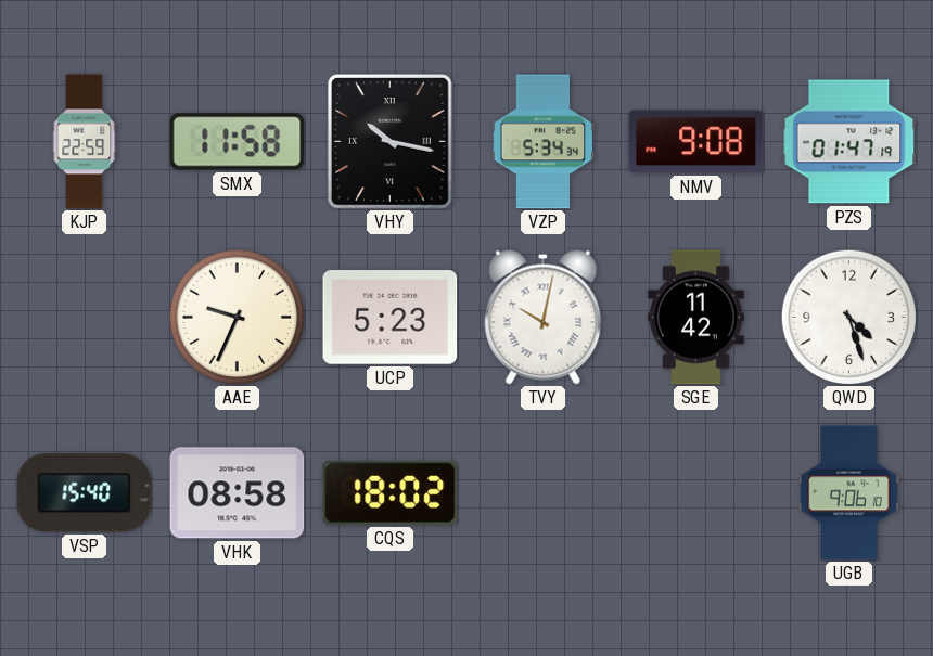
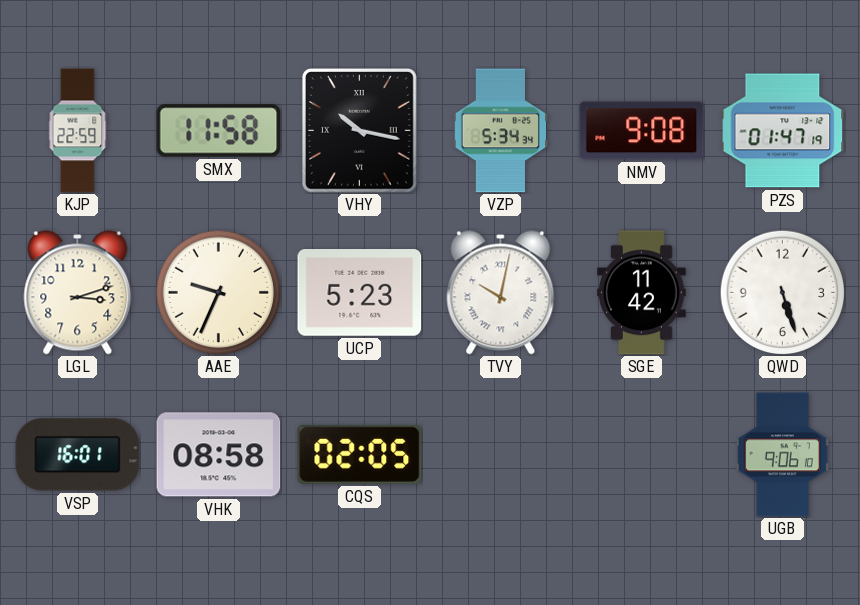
LGL: none -> 3:12
QWD: 4:27 -> 5:27
VSP: 15:40 -> 16:01
CQS: 18:02 -> 02:05
